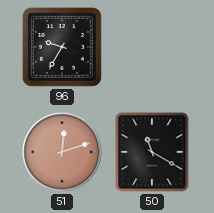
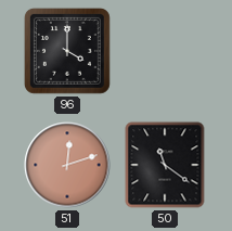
96: 9:35 -> 4:00
50: 11:20 -> 11:21
